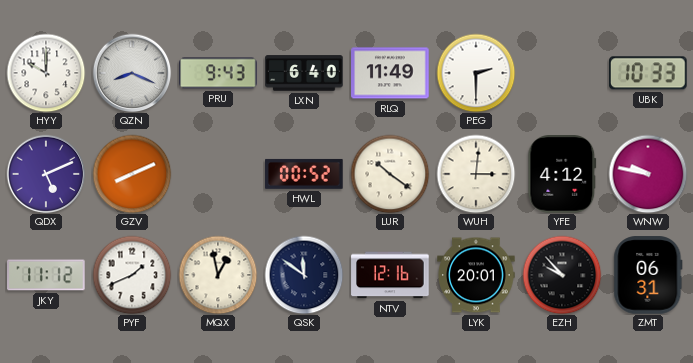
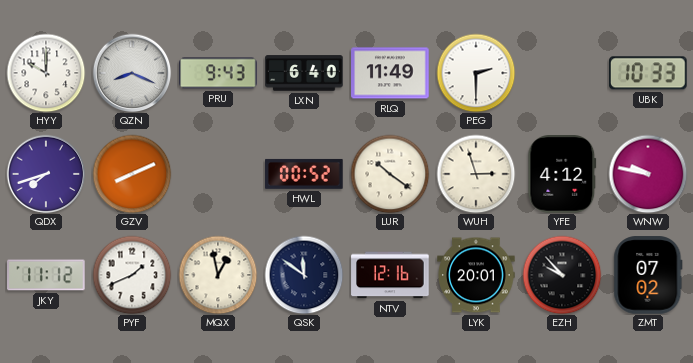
QDX: 5:11 -> 7:42
WUH: 3:01 -> 2:57
ZMT: 06:31 -> 07:02
